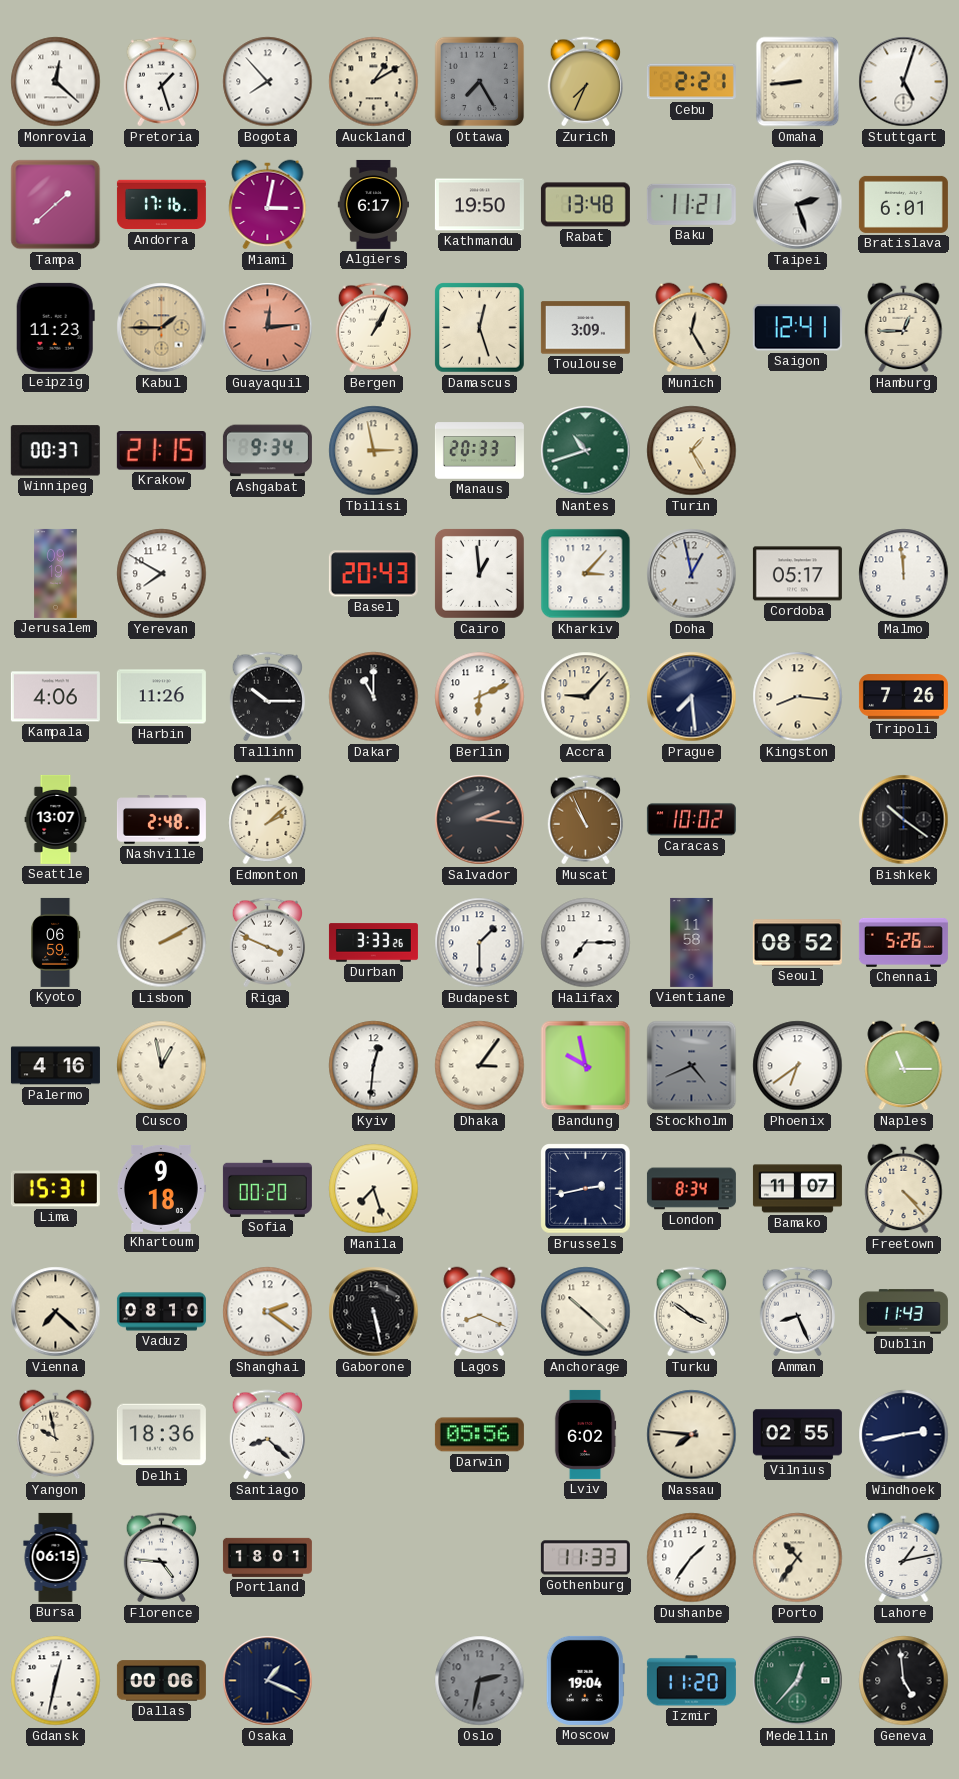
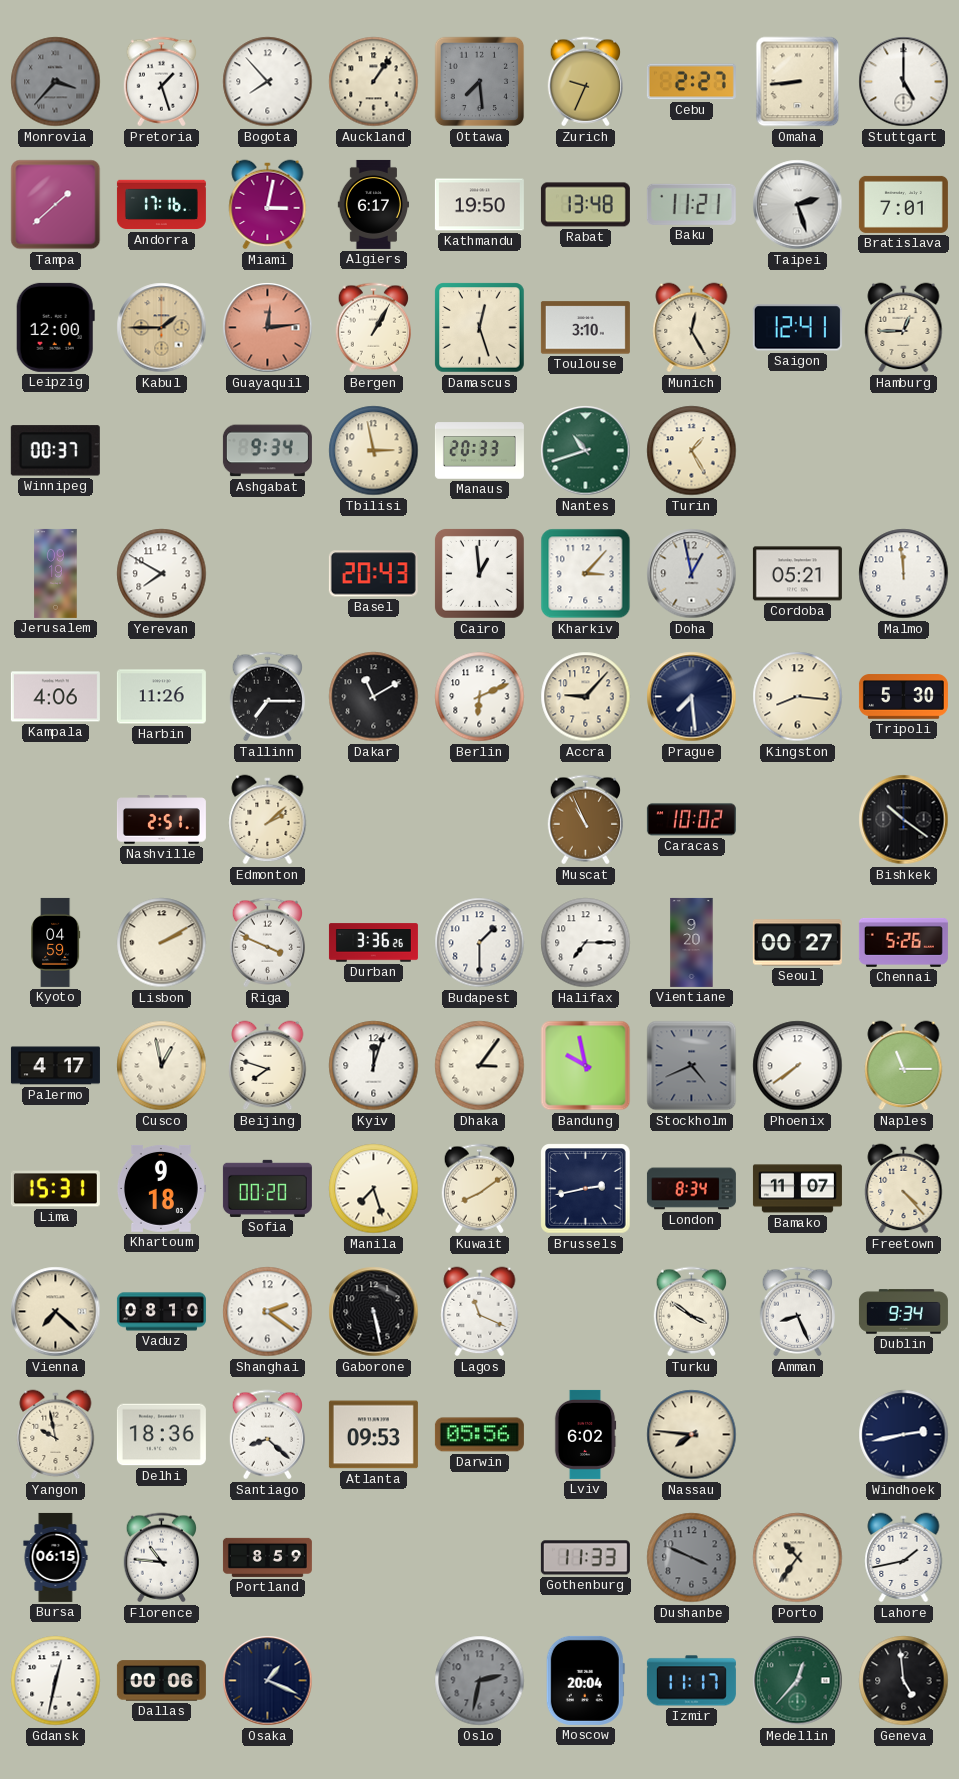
Monrovia: 12:22 -> 3:37
Monrovia dial: white -> grey
Auckland: 1:10 -> 1:06
Ottawa: 7:25 -> 7:29
Zurich: 7:34 -> 9:34
Cebu: 2:21 -> 2:27
Stuttgart: 5:03 -> 5:00
Bratislava: 6:01 -> 7:01
Leipzig: 11:23 -> 12:00
Toulouse: 3:09 -> 3:10
Krakow: 21:15 -> none
Cordoba: 05:17 -> 05:21
Tallinn: 10:15 -> 7:15
Dakar: 11:00 -> 11:10
Tripoli: 7:26 -> 5:30
Seattle: 13:07 -> none
Nashville: 2:48 -> 2:51
Salvador: 2:16 -> none
Kyoto: 06:59 -> 04:59
Durban: 3:33 -> 3:36
Vientiane: 11:58 -> 9:20
Seoul: 08:52 -> 00:27
Palermo: 4:16 -> 4:17
Beijing: none -> 7:48
Kyiv: 12:31 -> 12:03
Phoenix: 6:39 -> 7:39
Kuwait: none -> 8:09
Lagos: 8:19 -> 11:19
Anchorage: 10:22 -> none
Dublin: 11:43 -> 9:34
Atlanta: none -> 09:53
Vilnius: 02:55 -> none
Florence: 4:46 -> 10:46
Portland: 18:01 -> 8:59
Dushanbe: 1:36 -> 3:49
Dushanbe dial: white -> grey
Lahore: 1:13 -> 1:43
Moscow: 19:04 -> 20:04
Izmir: 11:20 -> 11:17
